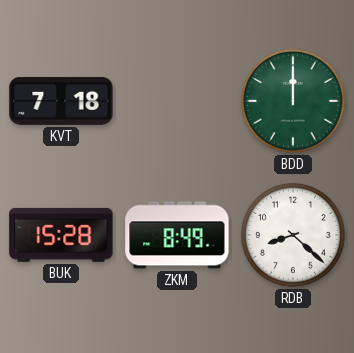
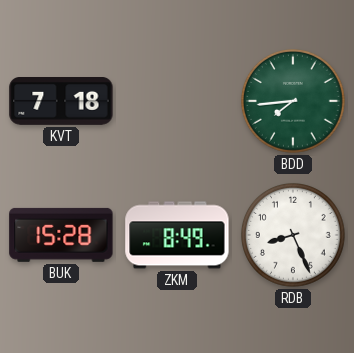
BDD: 12:00 -> 7:44
RDB: 8:22 -> 8:26
